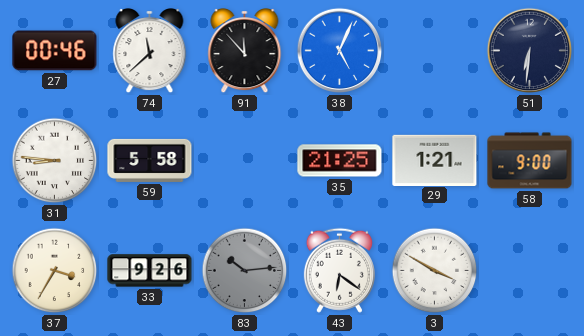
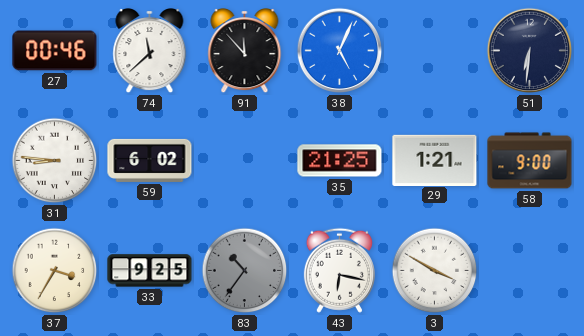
59: 5:58 -> 6:02
33: 9:26 -> 9:25
83: 10:14 -> 10:36
43: 6:21 -> 6:17
